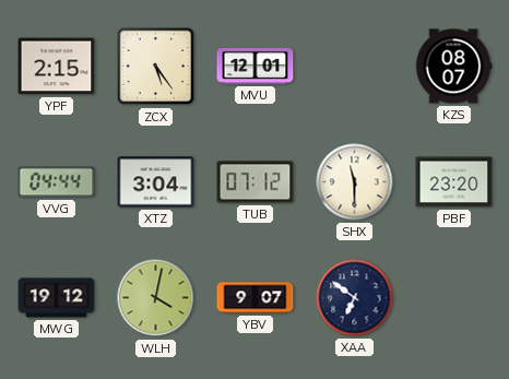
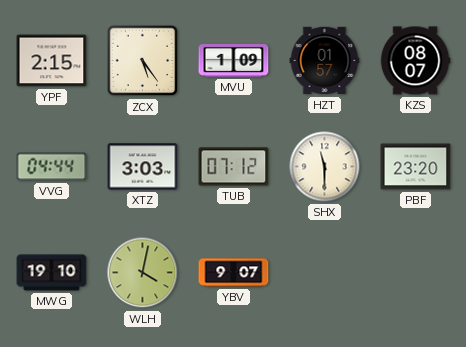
MVU: 12:01 -> 1:09
HZT: none -> 01:57
XTZ: 3:04 -> 3:03
MWG: 19:12 -> 19:10
XAA: 6:51 -> none
